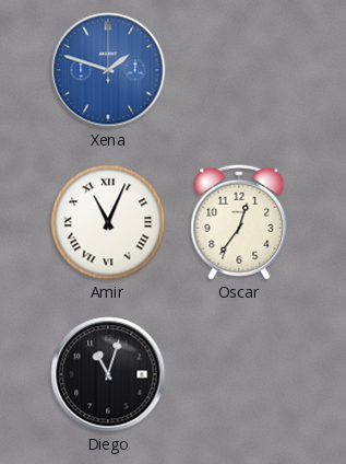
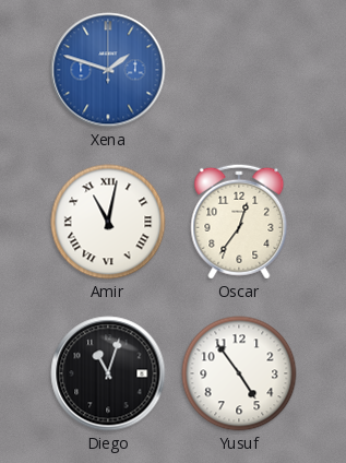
Amir: 11:04 -> 11:02
Yusuf: none -> 4:54
